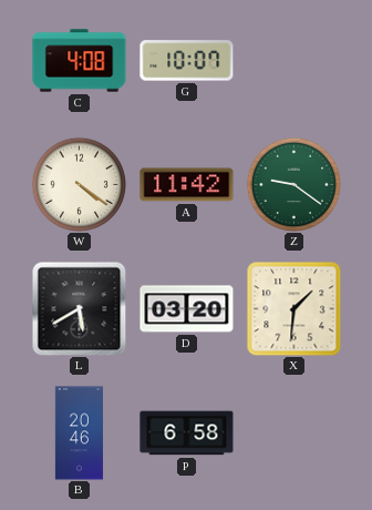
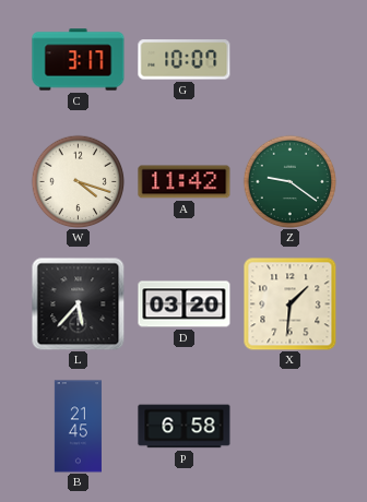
C: 4:08 -> 3:17
W: 4:21 -> 4:18
L: 5:40 -> 5:37
B: 20:46 -> 21:45
